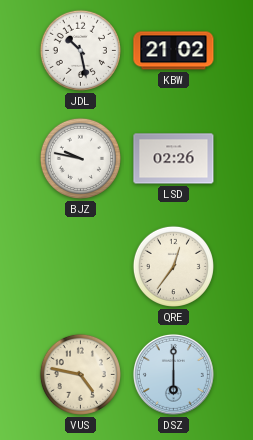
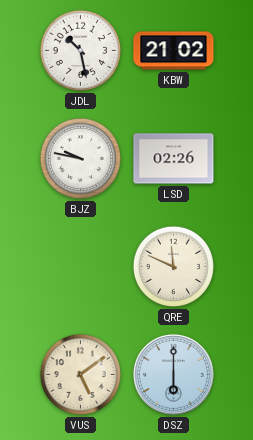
QRE: 12:36 -> 11:49
VUS: 4:47 -> 5:09
